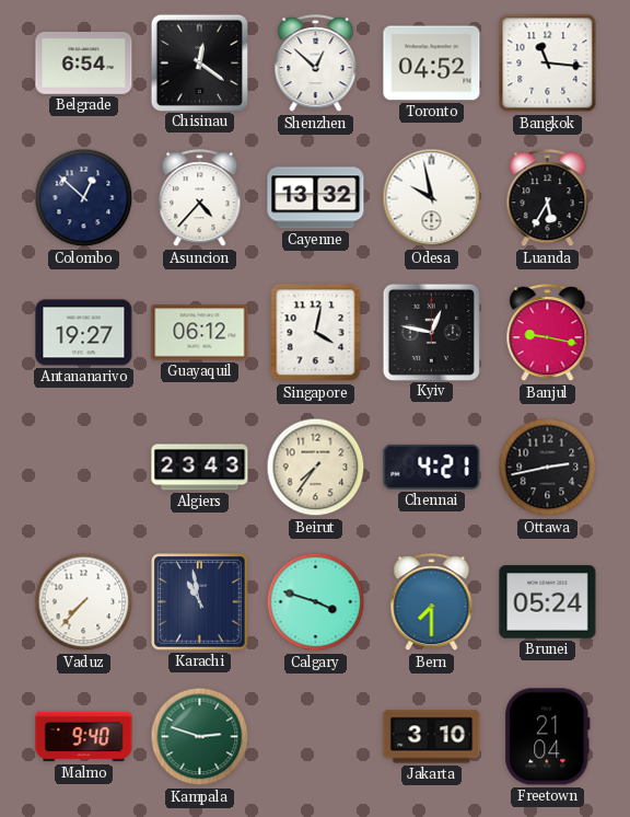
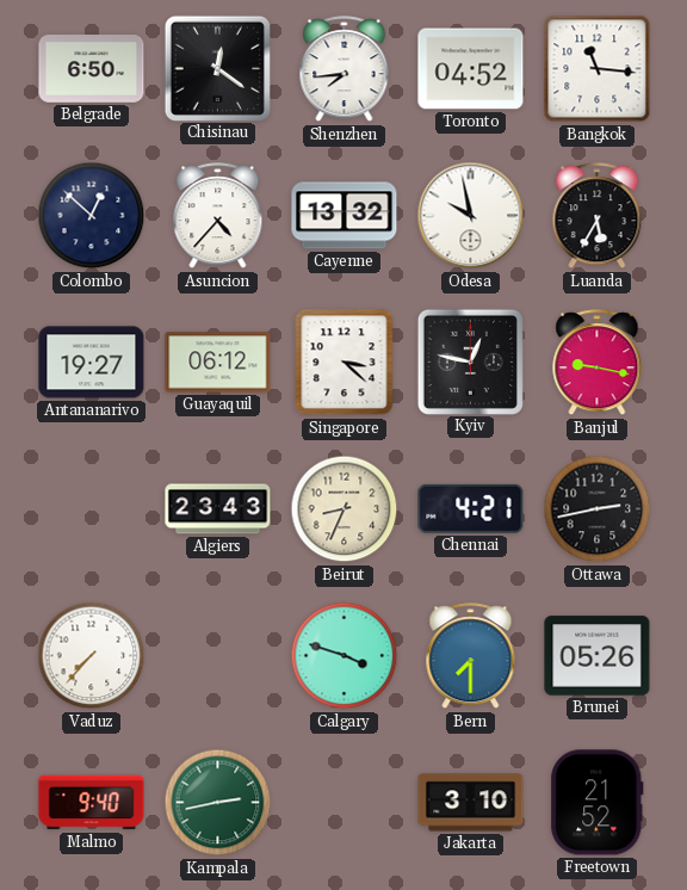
Belgrade: 6:54 -> 6:50
Shenzhen: 12:52 -> 7:44
Singapore: 4:02 -> 3:22
Beirut: 7:36 -> 8:34
Karachi: 10:58 -> none
Brunei: 05:24 -> 05:26
Kampala: 2:48 -> 2:43
Freetown: 21:04 -> 21:52
